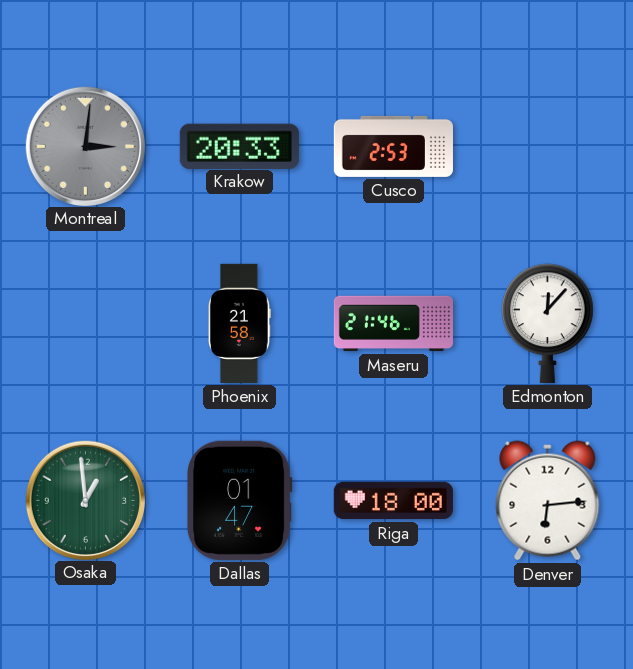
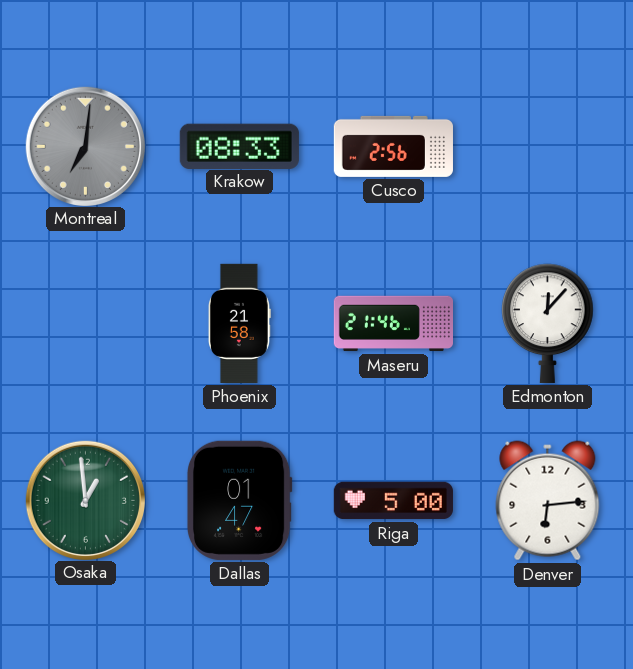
Montreal: 3:01 -> 7:01
Krakow: 20:33 -> 08:33
Cusco: 2:53 -> 2:56
Riga: 18:00 -> 5:00
